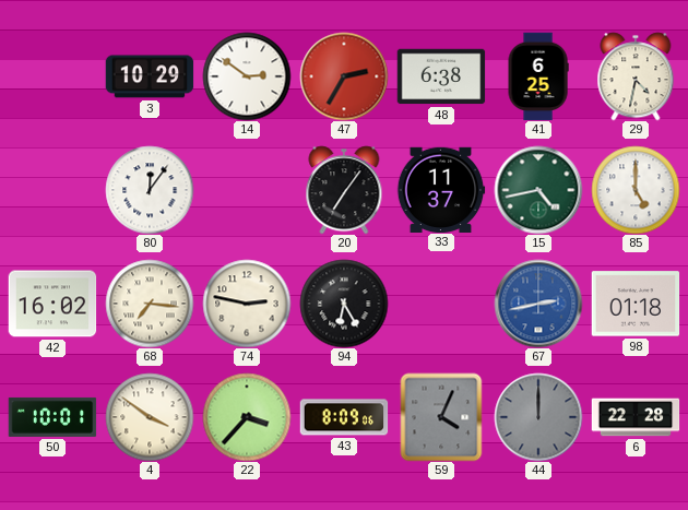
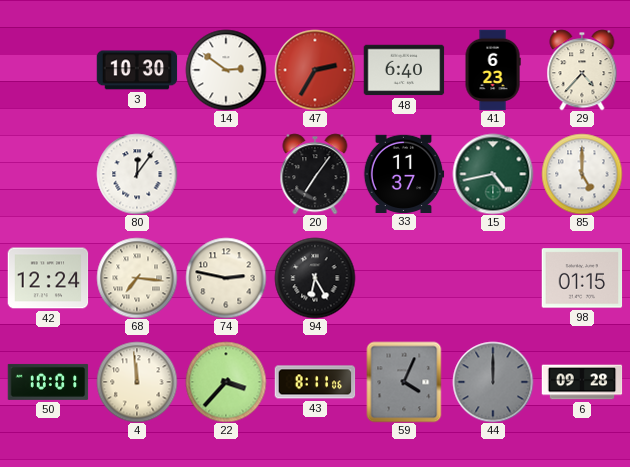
3: 10:29 -> 10:30
48: 6:38 -> 6:40
41: 6:25 -> 6:23
29: 4:32 -> 4:37
42: 16:02 -> 12:24
67: 2:43 -> none
98: 01:18 -> 01:15
4: 3:51 -> 11:59
43: 8:09 -> 8:11
6: 22:28 -> 09:28
